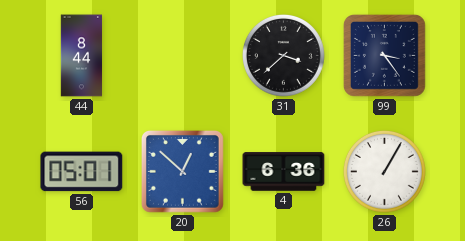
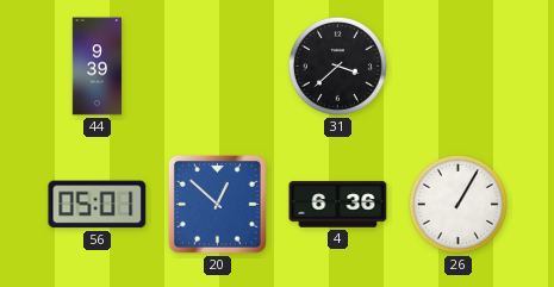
44: 8:44 -> 9:39
99: 3:24 -> none
